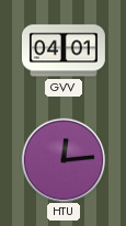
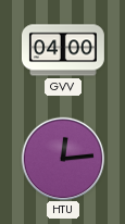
GVV: 04:01 -> 04:00
